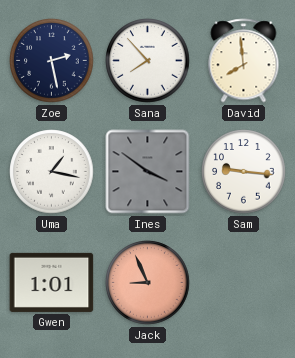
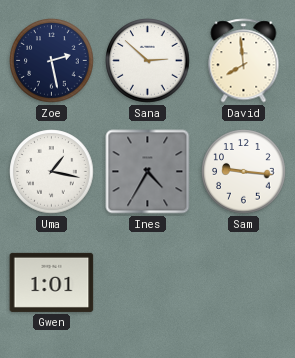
Sana: 7:53 -> 2:52
Ines: 3:51 -> 4:35
Jack: 8:56 -> none
